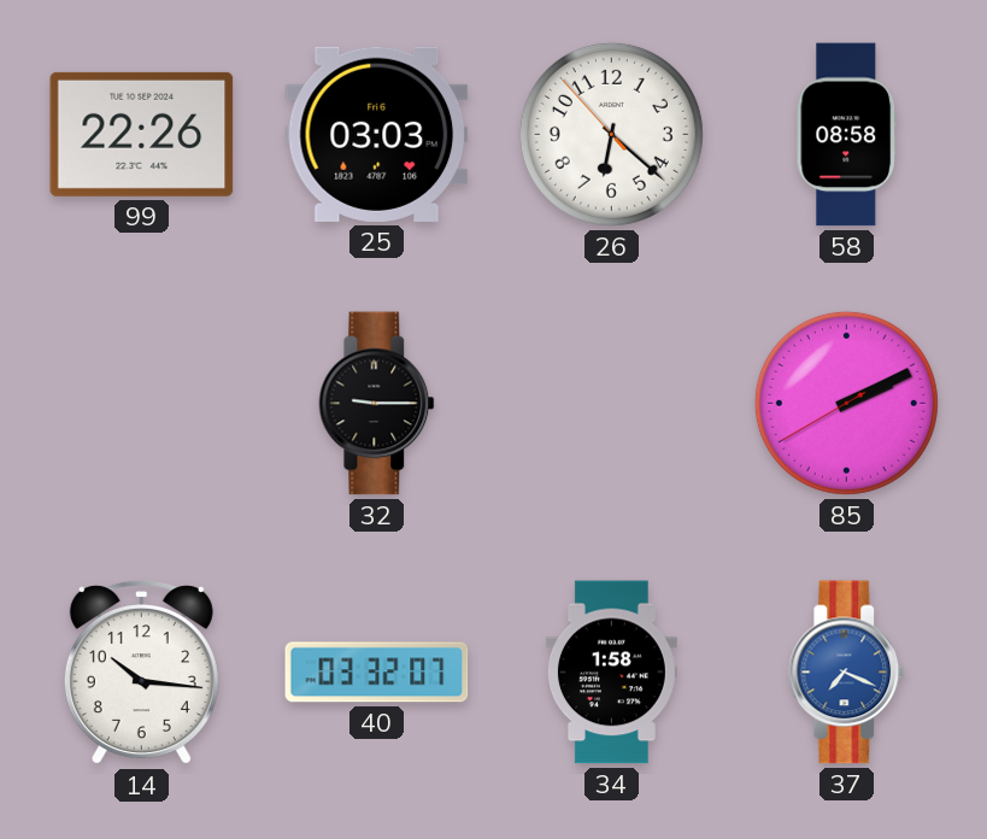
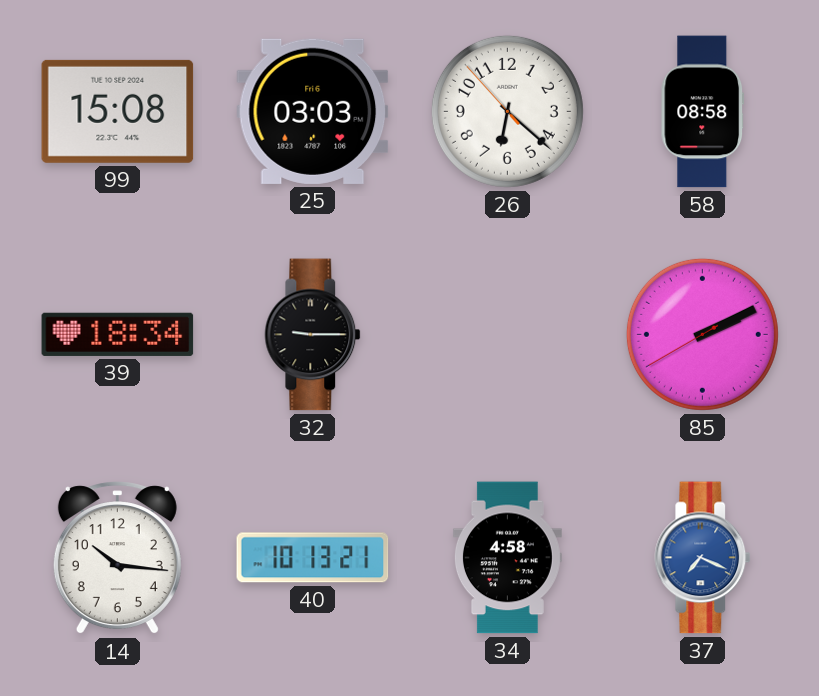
99: 22:26 -> 15:08
39: none -> 18:34
40: 03:32 -> 10:13
34: 1:58 -> 4:58
